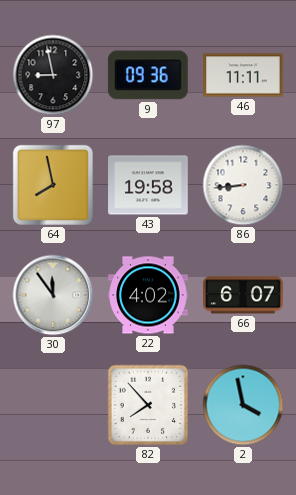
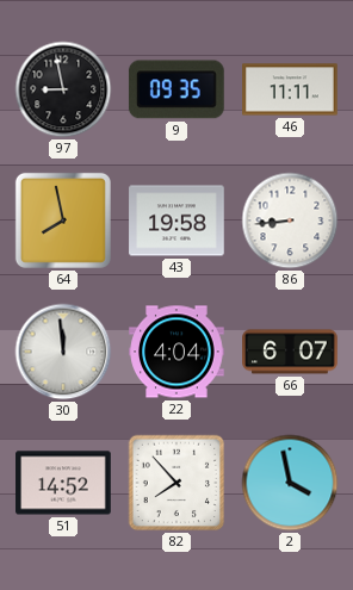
9: 09:36 -> 09:35
30: 11:54 -> 11:59
22: 4:02 -> 4:04
51: none -> 14:52
